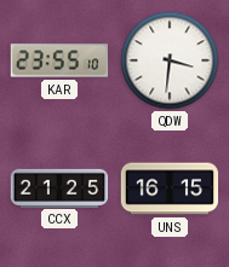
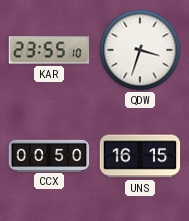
QDW: 3:31 -> 3:33
CCX: 21:25 -> 00:50
